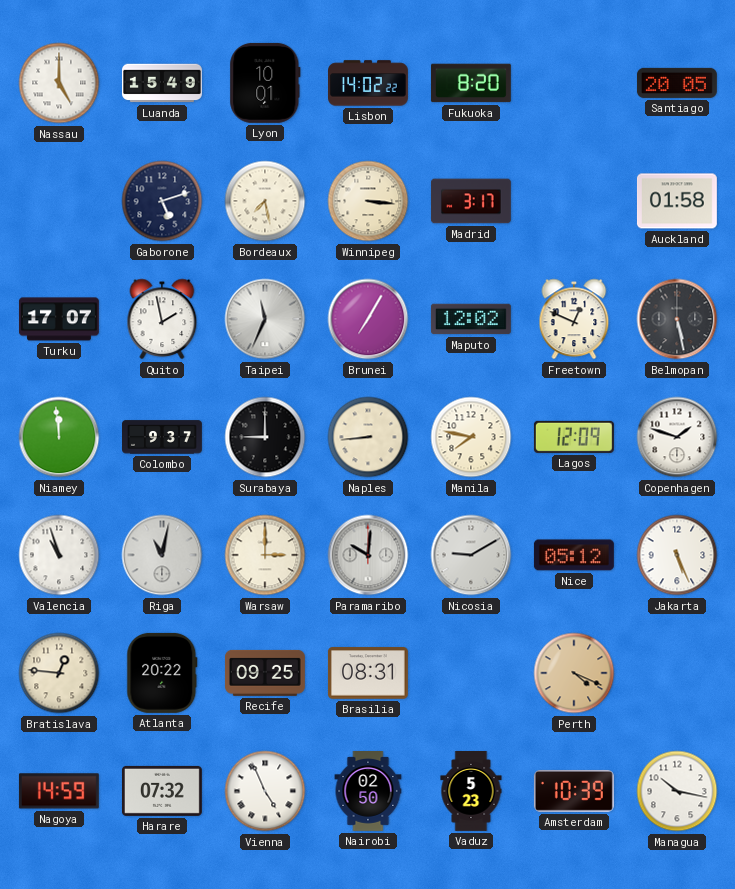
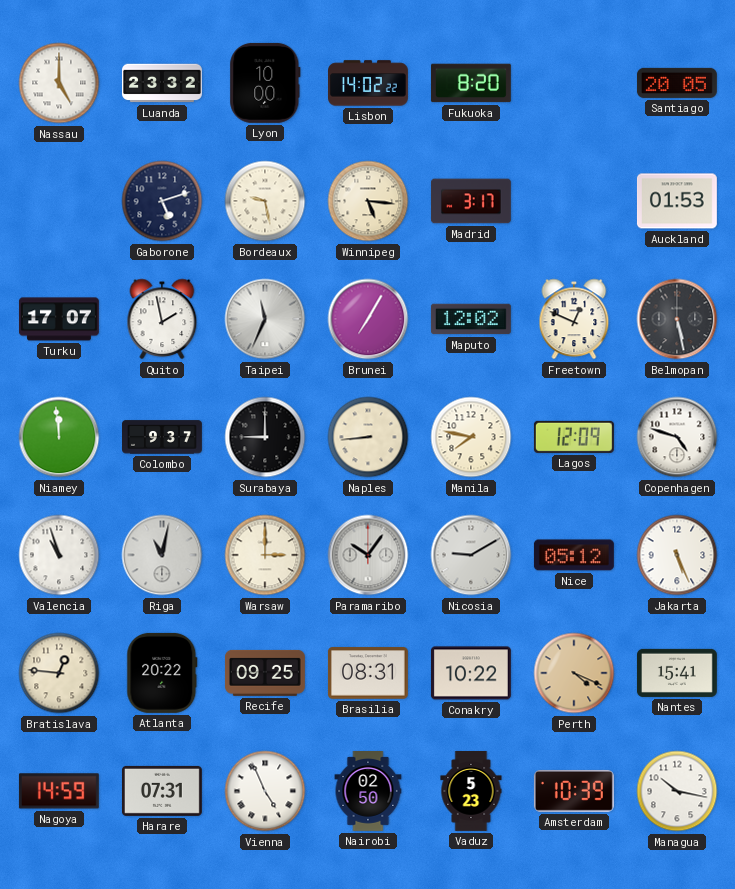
Luanda: 15:49 -> 23:32
Lyon: 10:01 -> 10:00
Bordeaux: 7:28 -> 9:28
Winnipeg: 3:16 -> 5:16
Auckland: 01:58 -> 01:53
Copenhagen: 1:48 -> 4:48
Paramaribo: 10:01 -> 10:06
Conakry: none -> 10:22
Nantes: none -> 15:41
Harare: 07:32 -> 07:31
